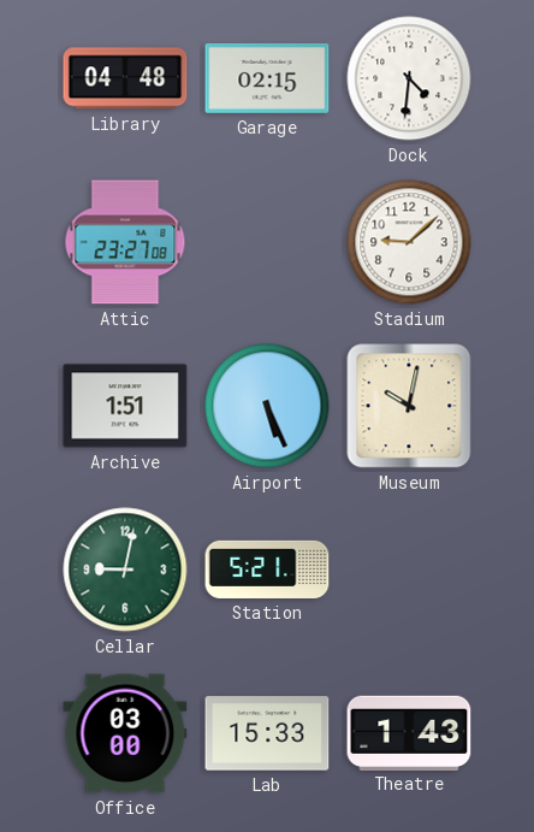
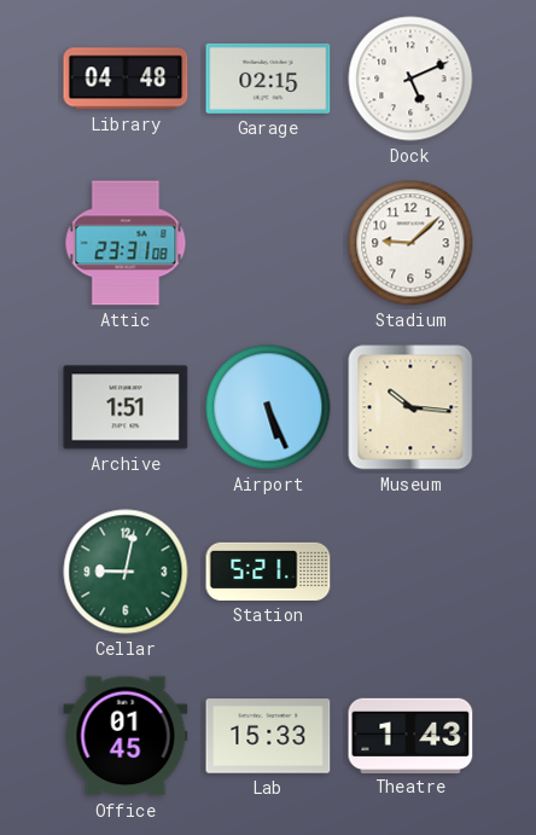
Dock: 4:31 -> 5:11
Attic: 23:27 -> 23:31
Museum: 10:02 -> 10:16
Office: 03:00 -> 01:45
